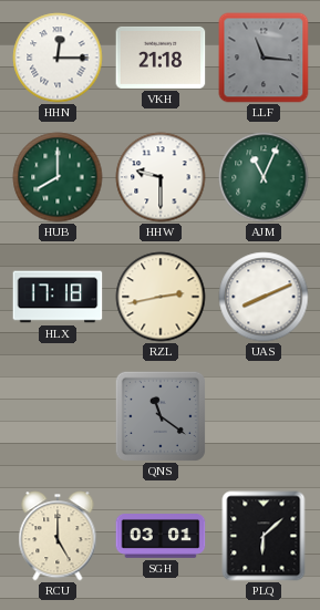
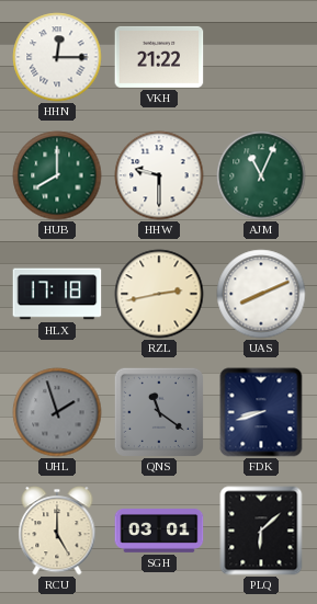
VKH: 21:18 -> 21:22
LLF: 11:16 -> none
UHL: none -> 1:57
FDK: none -> 8:42
